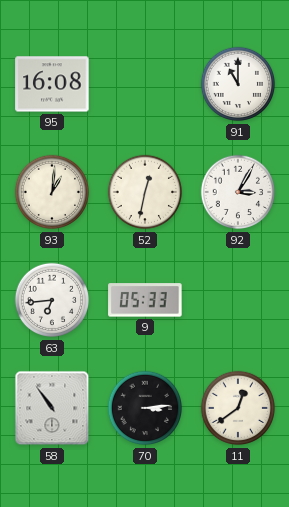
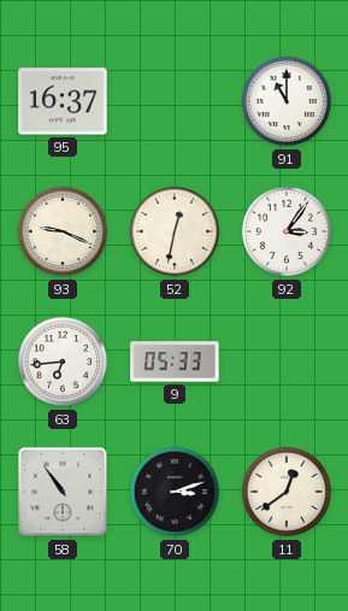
95: 16:08 -> 16:37
93: 1:01 -> 9:19
92: 3:05 -> 3:06
70: 3:14 -> 3:12
